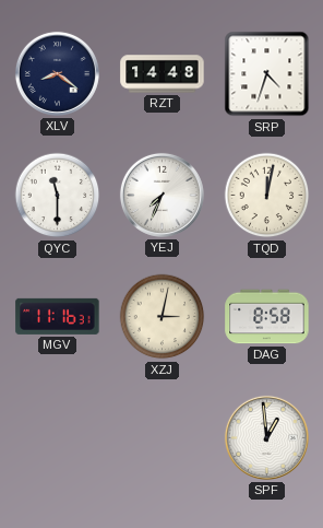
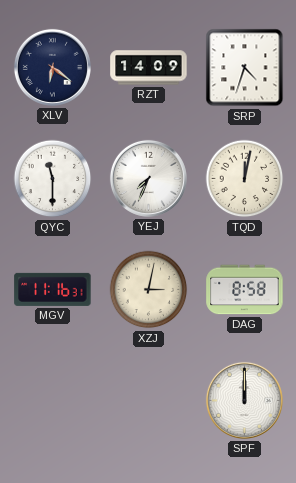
XLV: 8:21 -> 6:21
RZT: 14:48 -> 14:09
SPF: 12:59 -> 12:00
